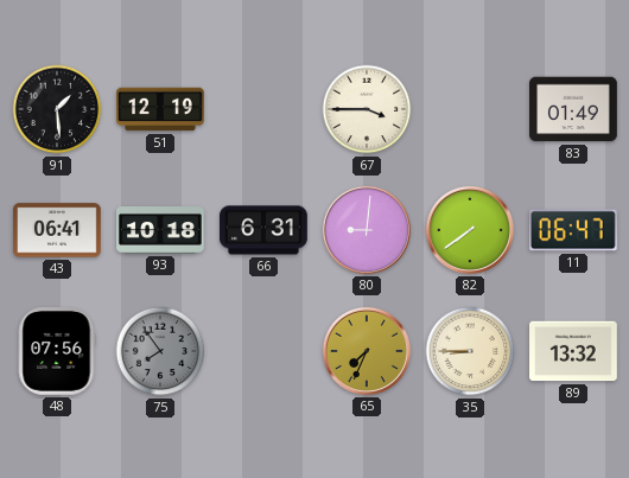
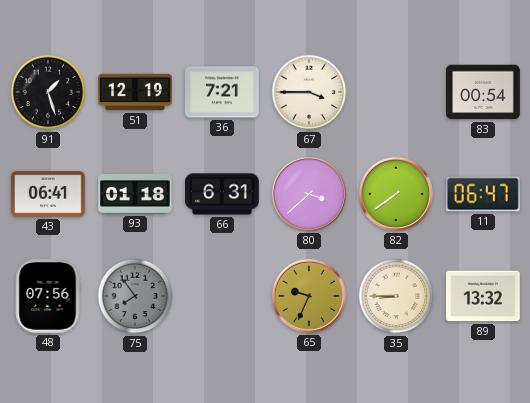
91: 1:29 -> 1:27
36: none -> 7:21
83: 01:49 -> 00:54
93: 10:18 -> 01:18
80: 9:01 -> 3:38
65: 7:34 -> 9:34
